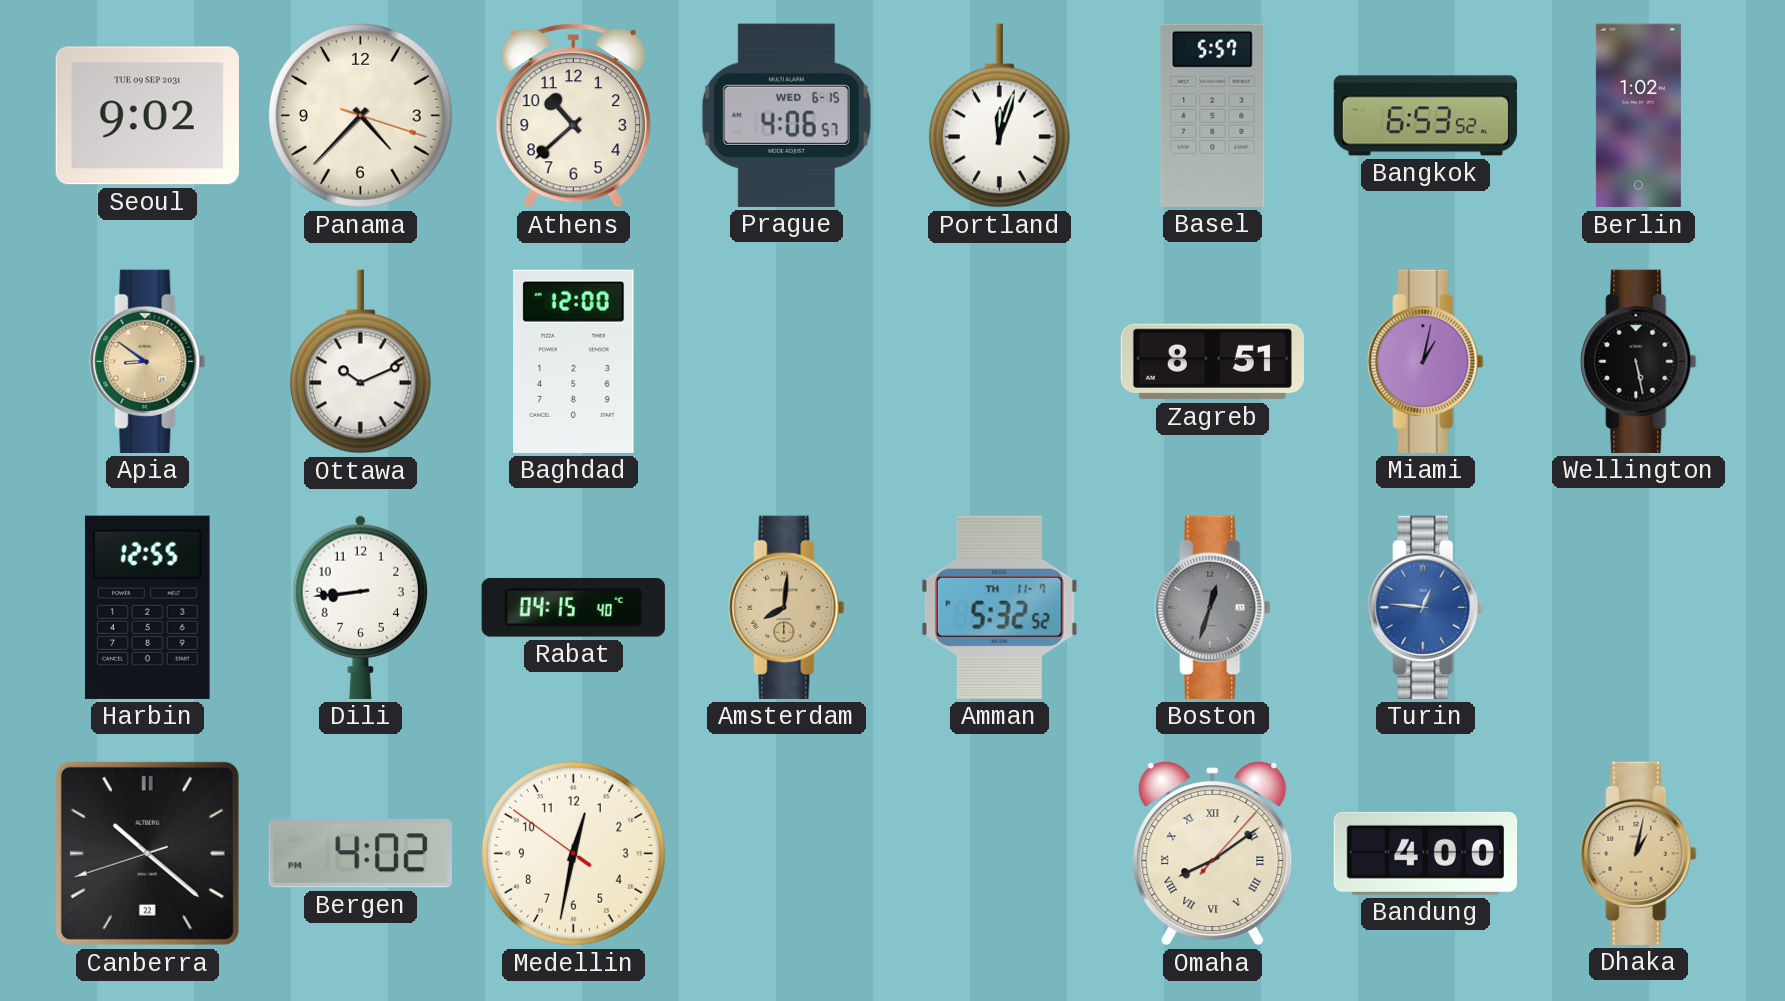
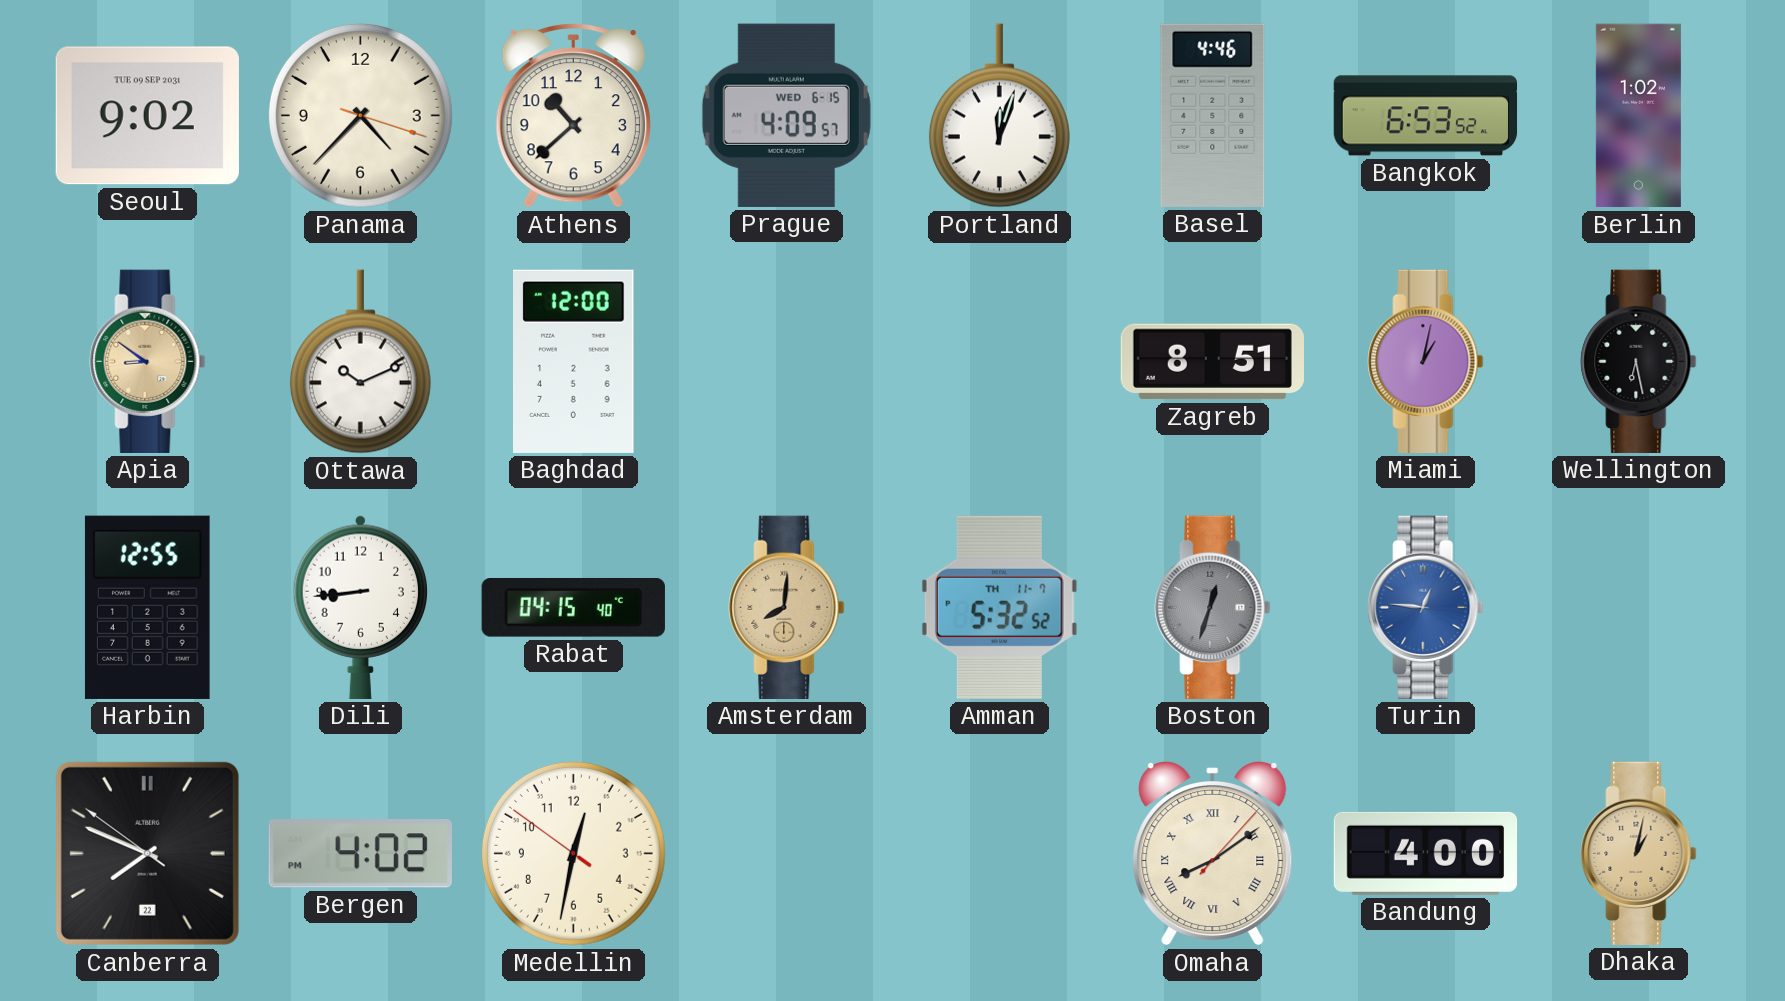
Prague: 4:06 -> 4:09
Basel: 5:57 -> 4:46
Wellington: 5:28 -> 6:28
Canberra: 10:21 -> 7:48
